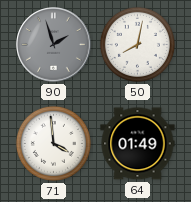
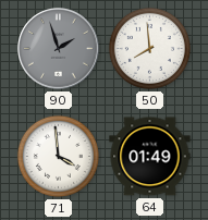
50: 8:02 -> 7:59
